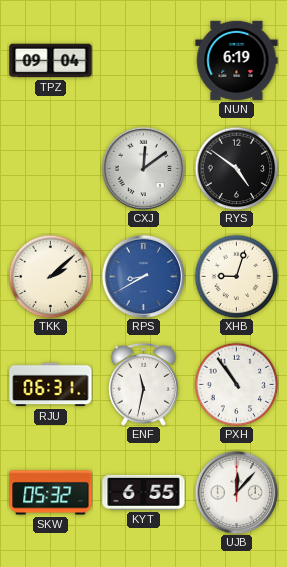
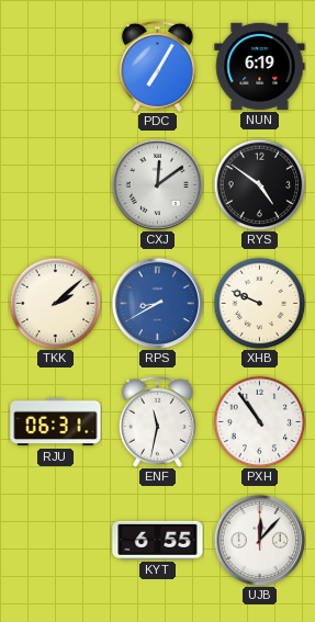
TPZ: 09:04 -> none
PDC: none -> 7:05
XHB: 9:03 -> 9:49
SKW: 05:32 -> none
